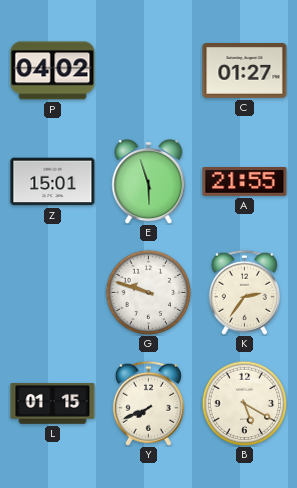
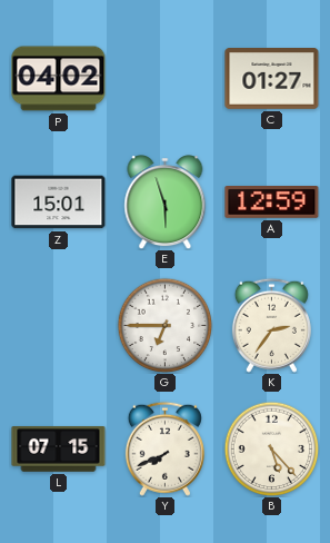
A: 21:55 -> 12:59
G: 9:48 -> 6:45
L: 01:15 -> 07:15
B: 5:20 -> 5:23
